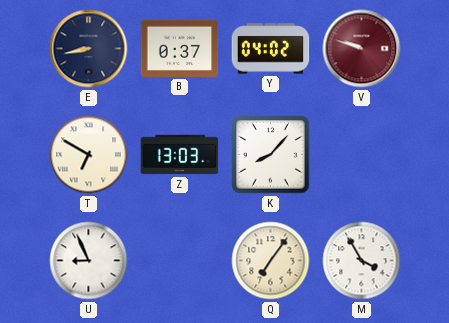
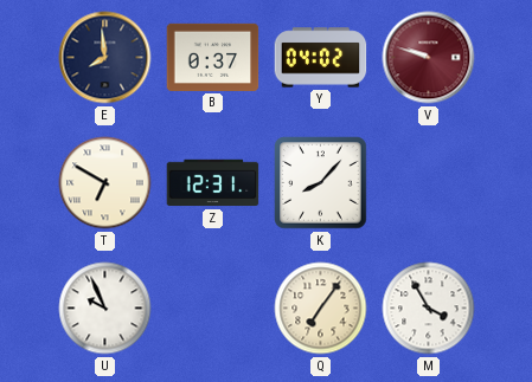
E: 8:43 -> 7:59
Z: 13:03 -> 12:31
U: 8:56 -> 9:56
